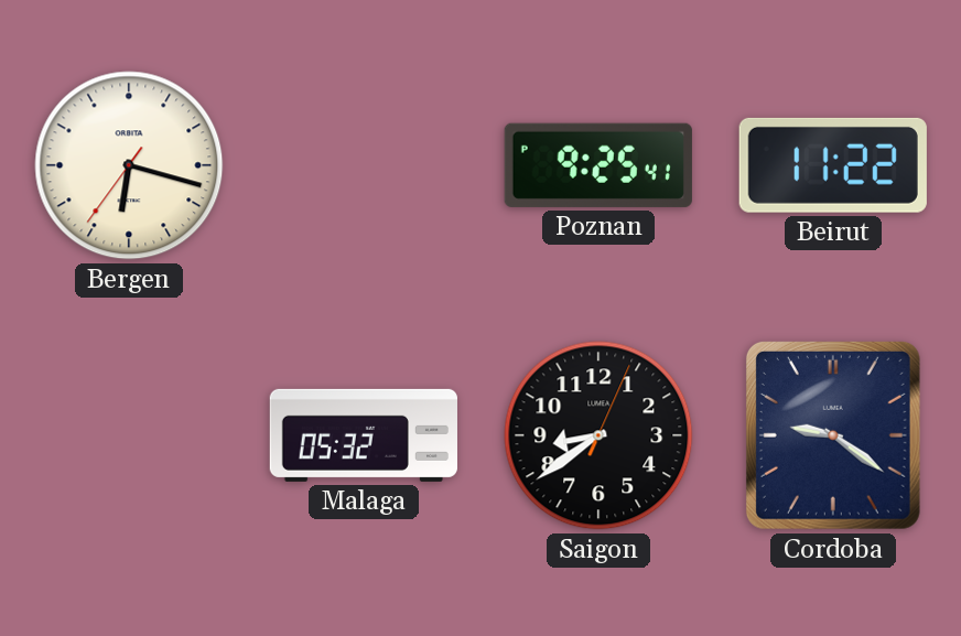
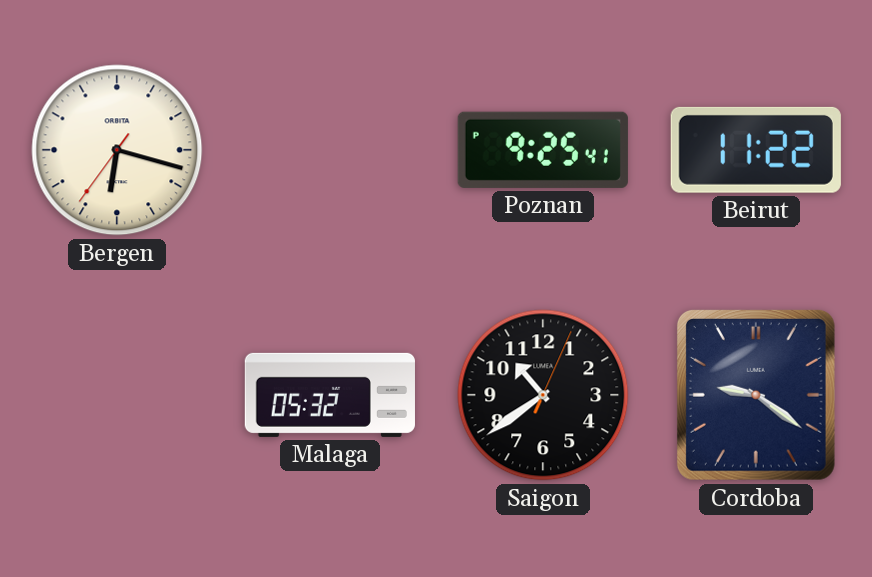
Saigon: 8:39 -> 10:39
